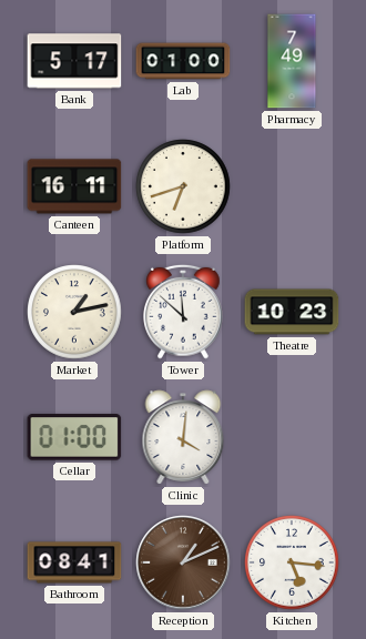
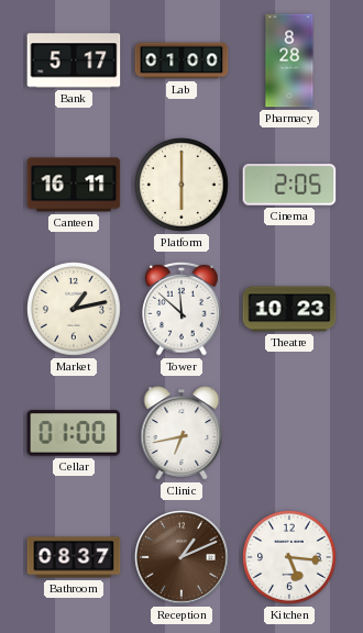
Pharmacy: 7:49 -> 8:28
Platform: 6:42 -> 6:00
Cinema: none -> 2:05
Clinic: 4:01 -> 6:43
Bathroom: 08:41 -> 08:37
